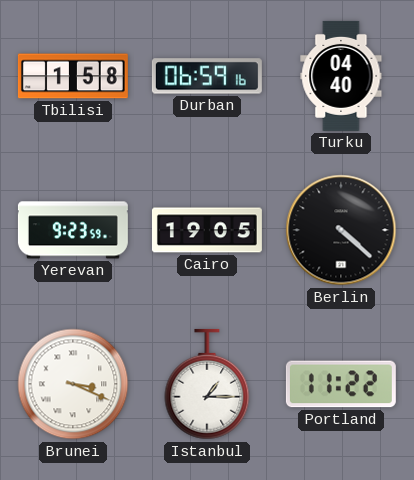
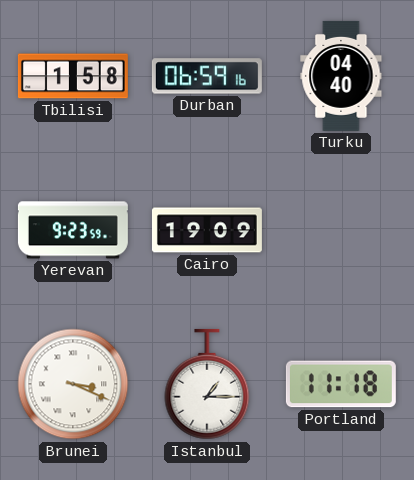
Cairo: 19:05 -> 19:09
Berlin: 4:22 -> none
Portland: 11:22 -> 11:18
